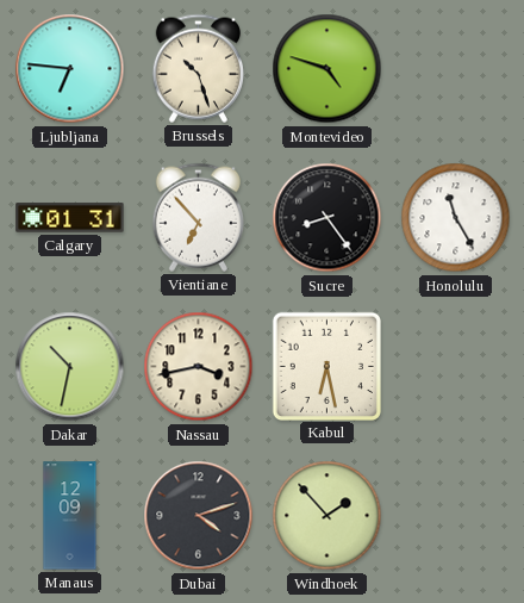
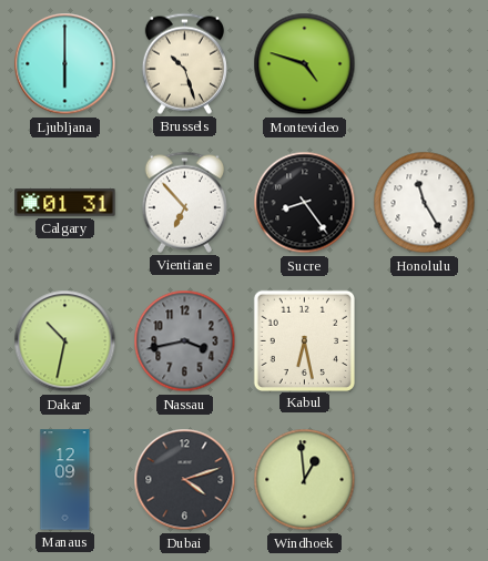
Ljubljana: 6:46 -> 6:00
Nassau dial: cream -> grey
Windhoek: 1:53 -> 12:59
